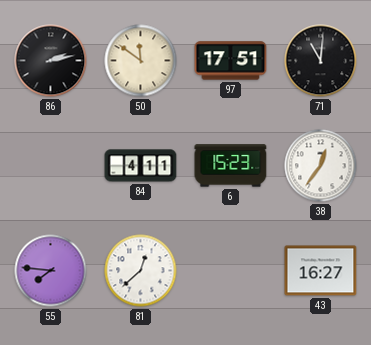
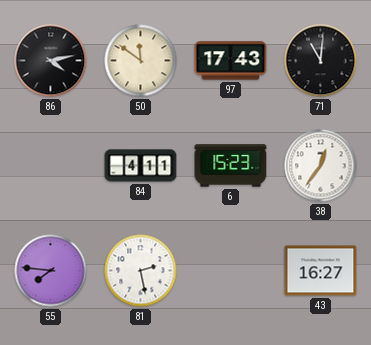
86: 2:13 -> 4:13
97: 17:51 -> 17:43
81: 12:38 -> 2:28
